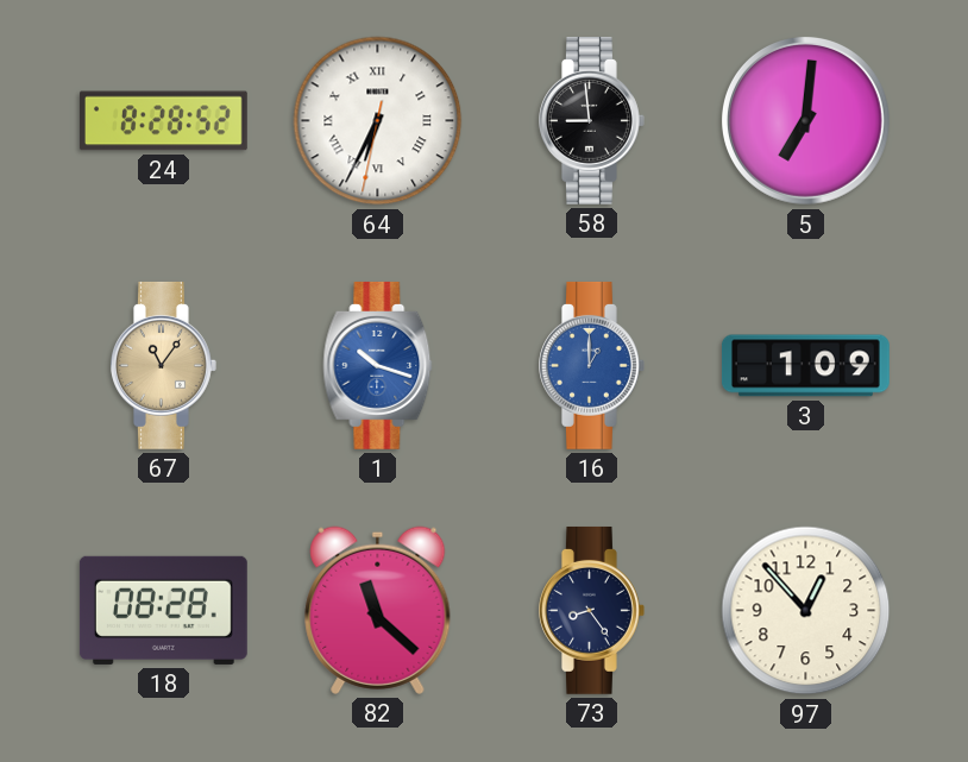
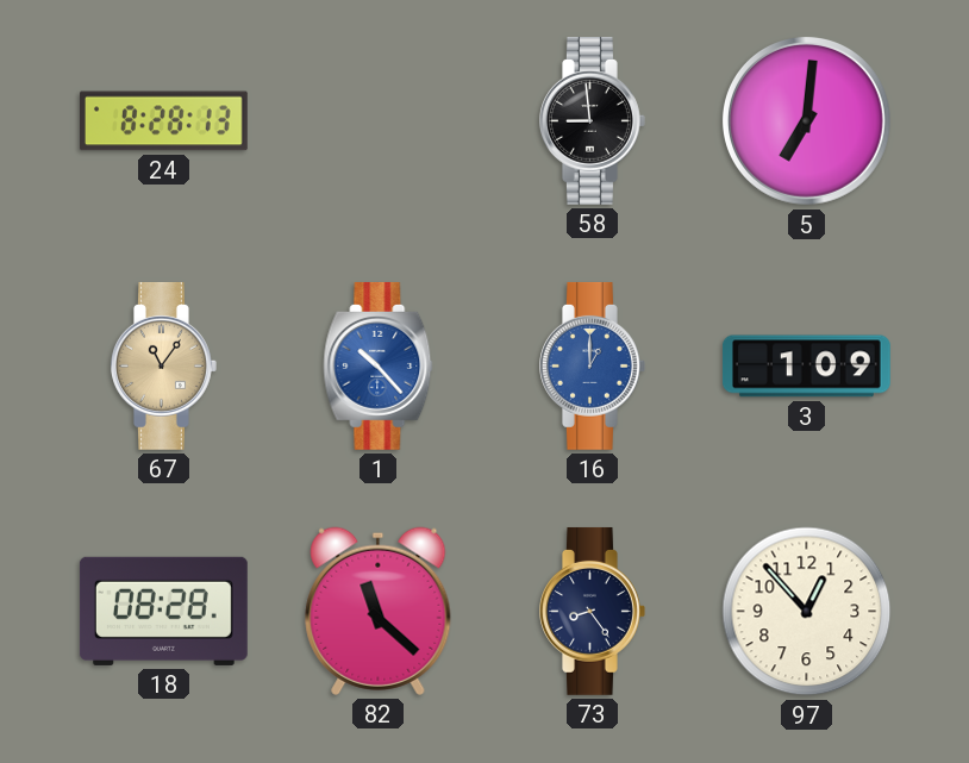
24: 8:28:52 -> 8:28:13
64: 6:34 -> none
1: 10:18 -> 10:23
